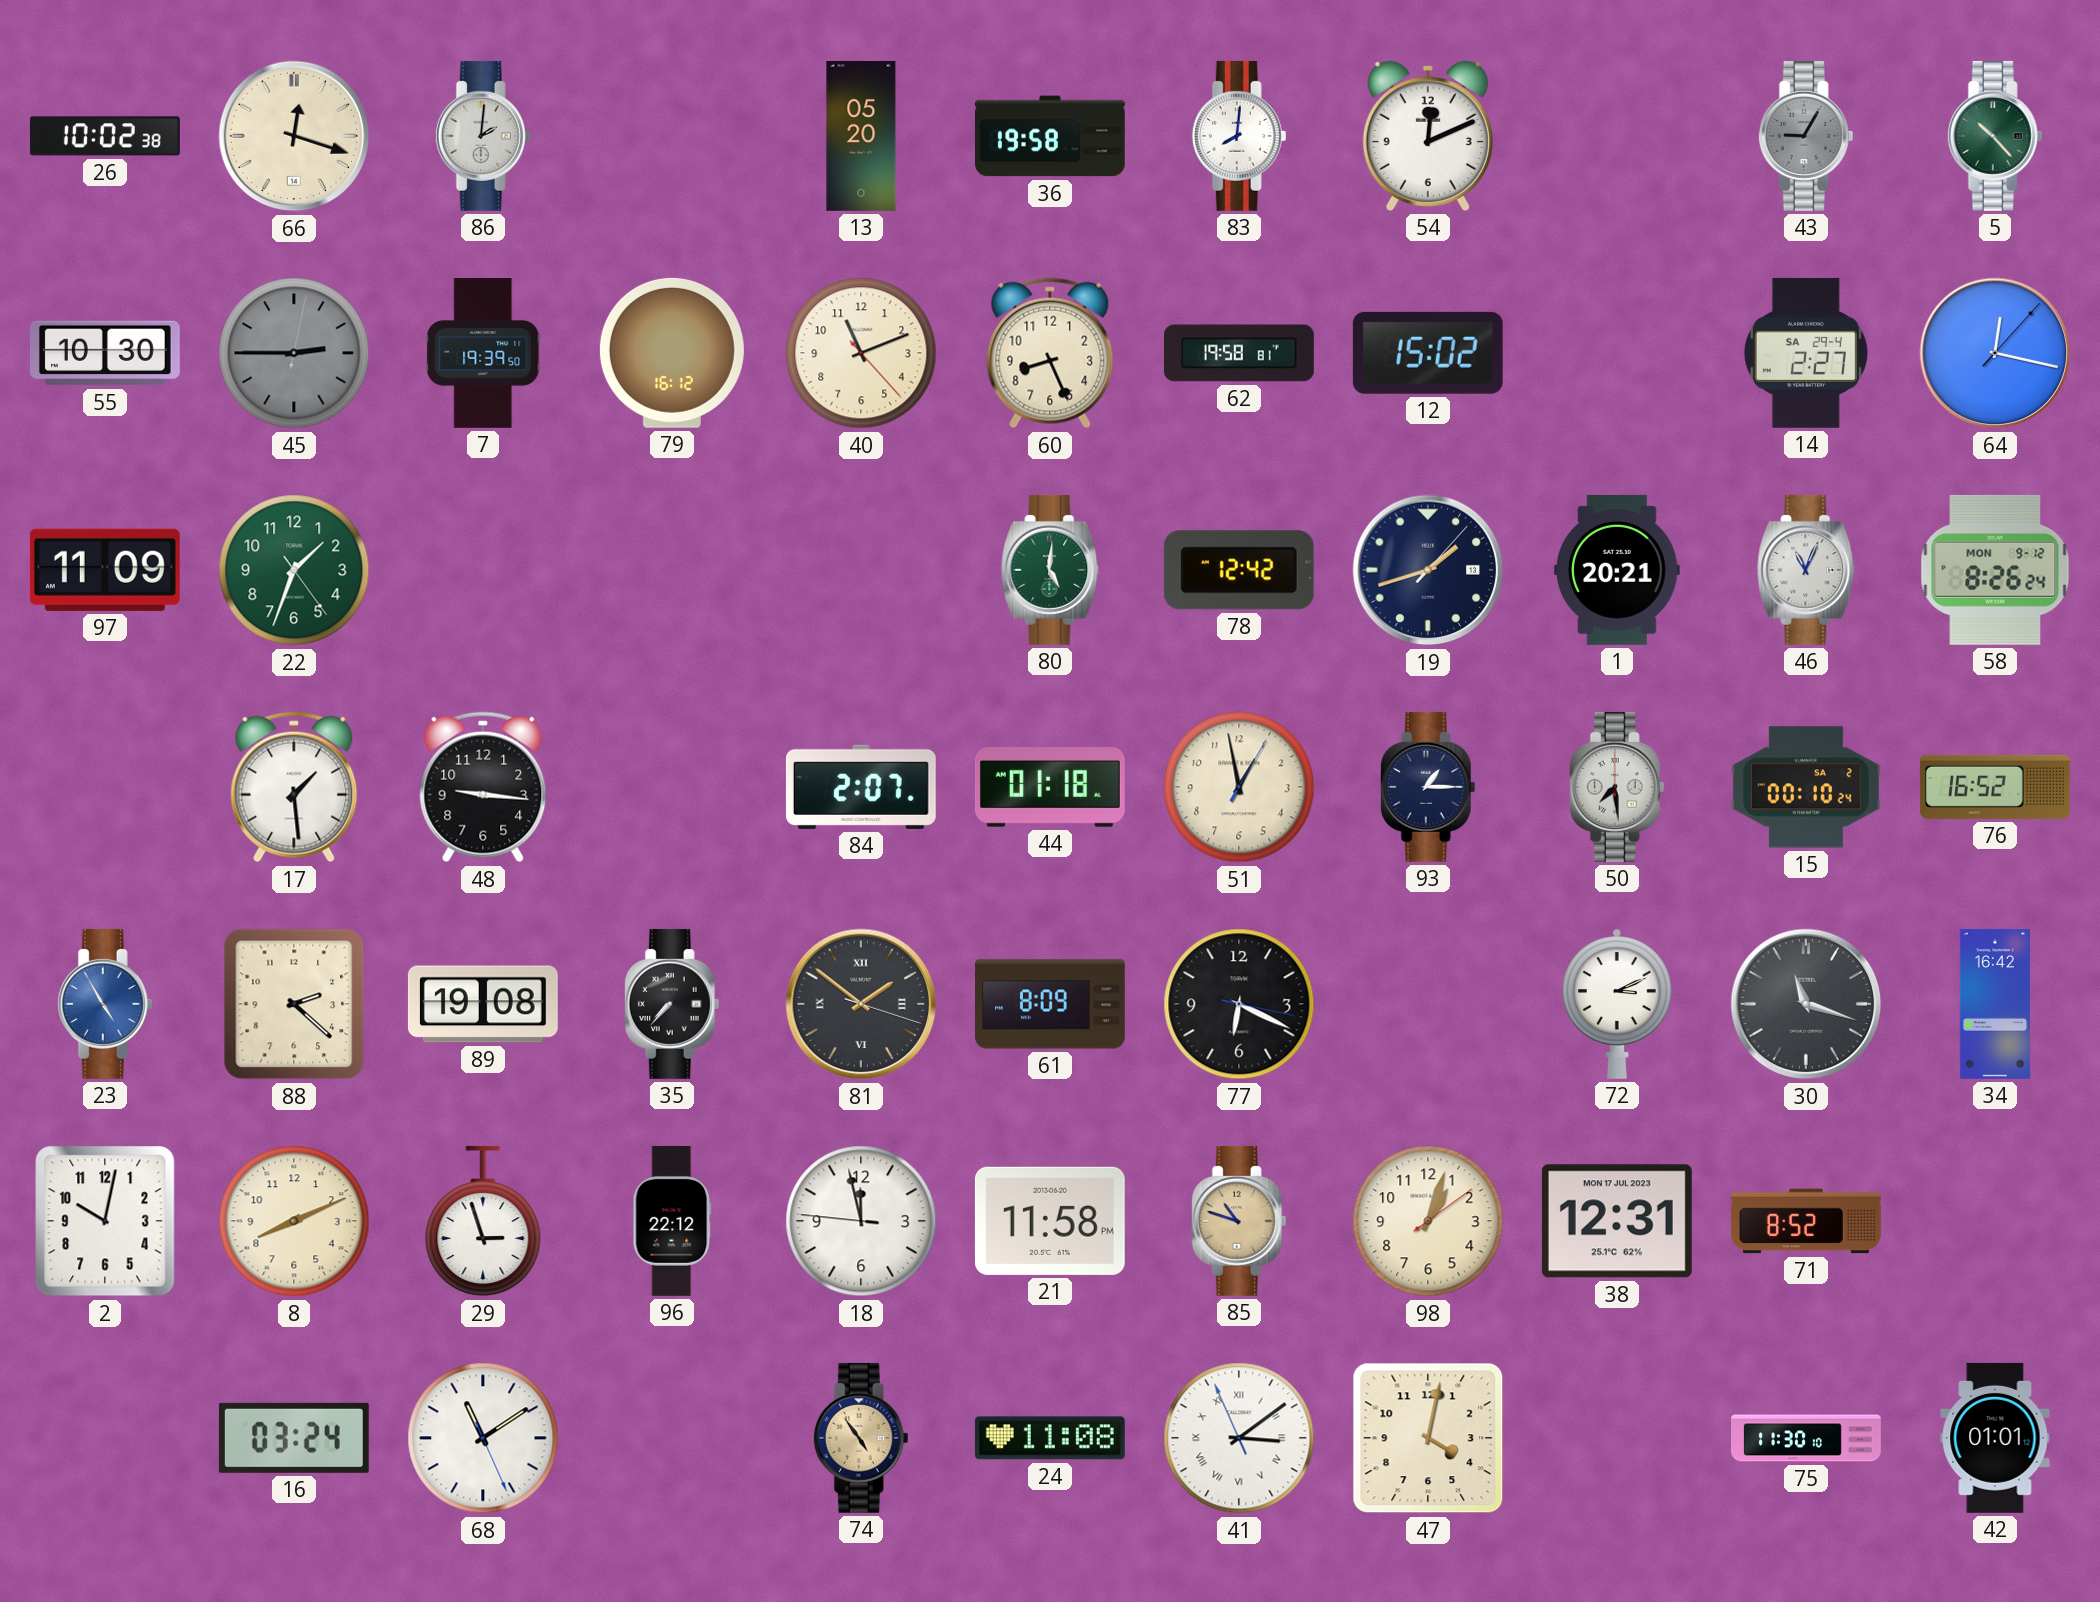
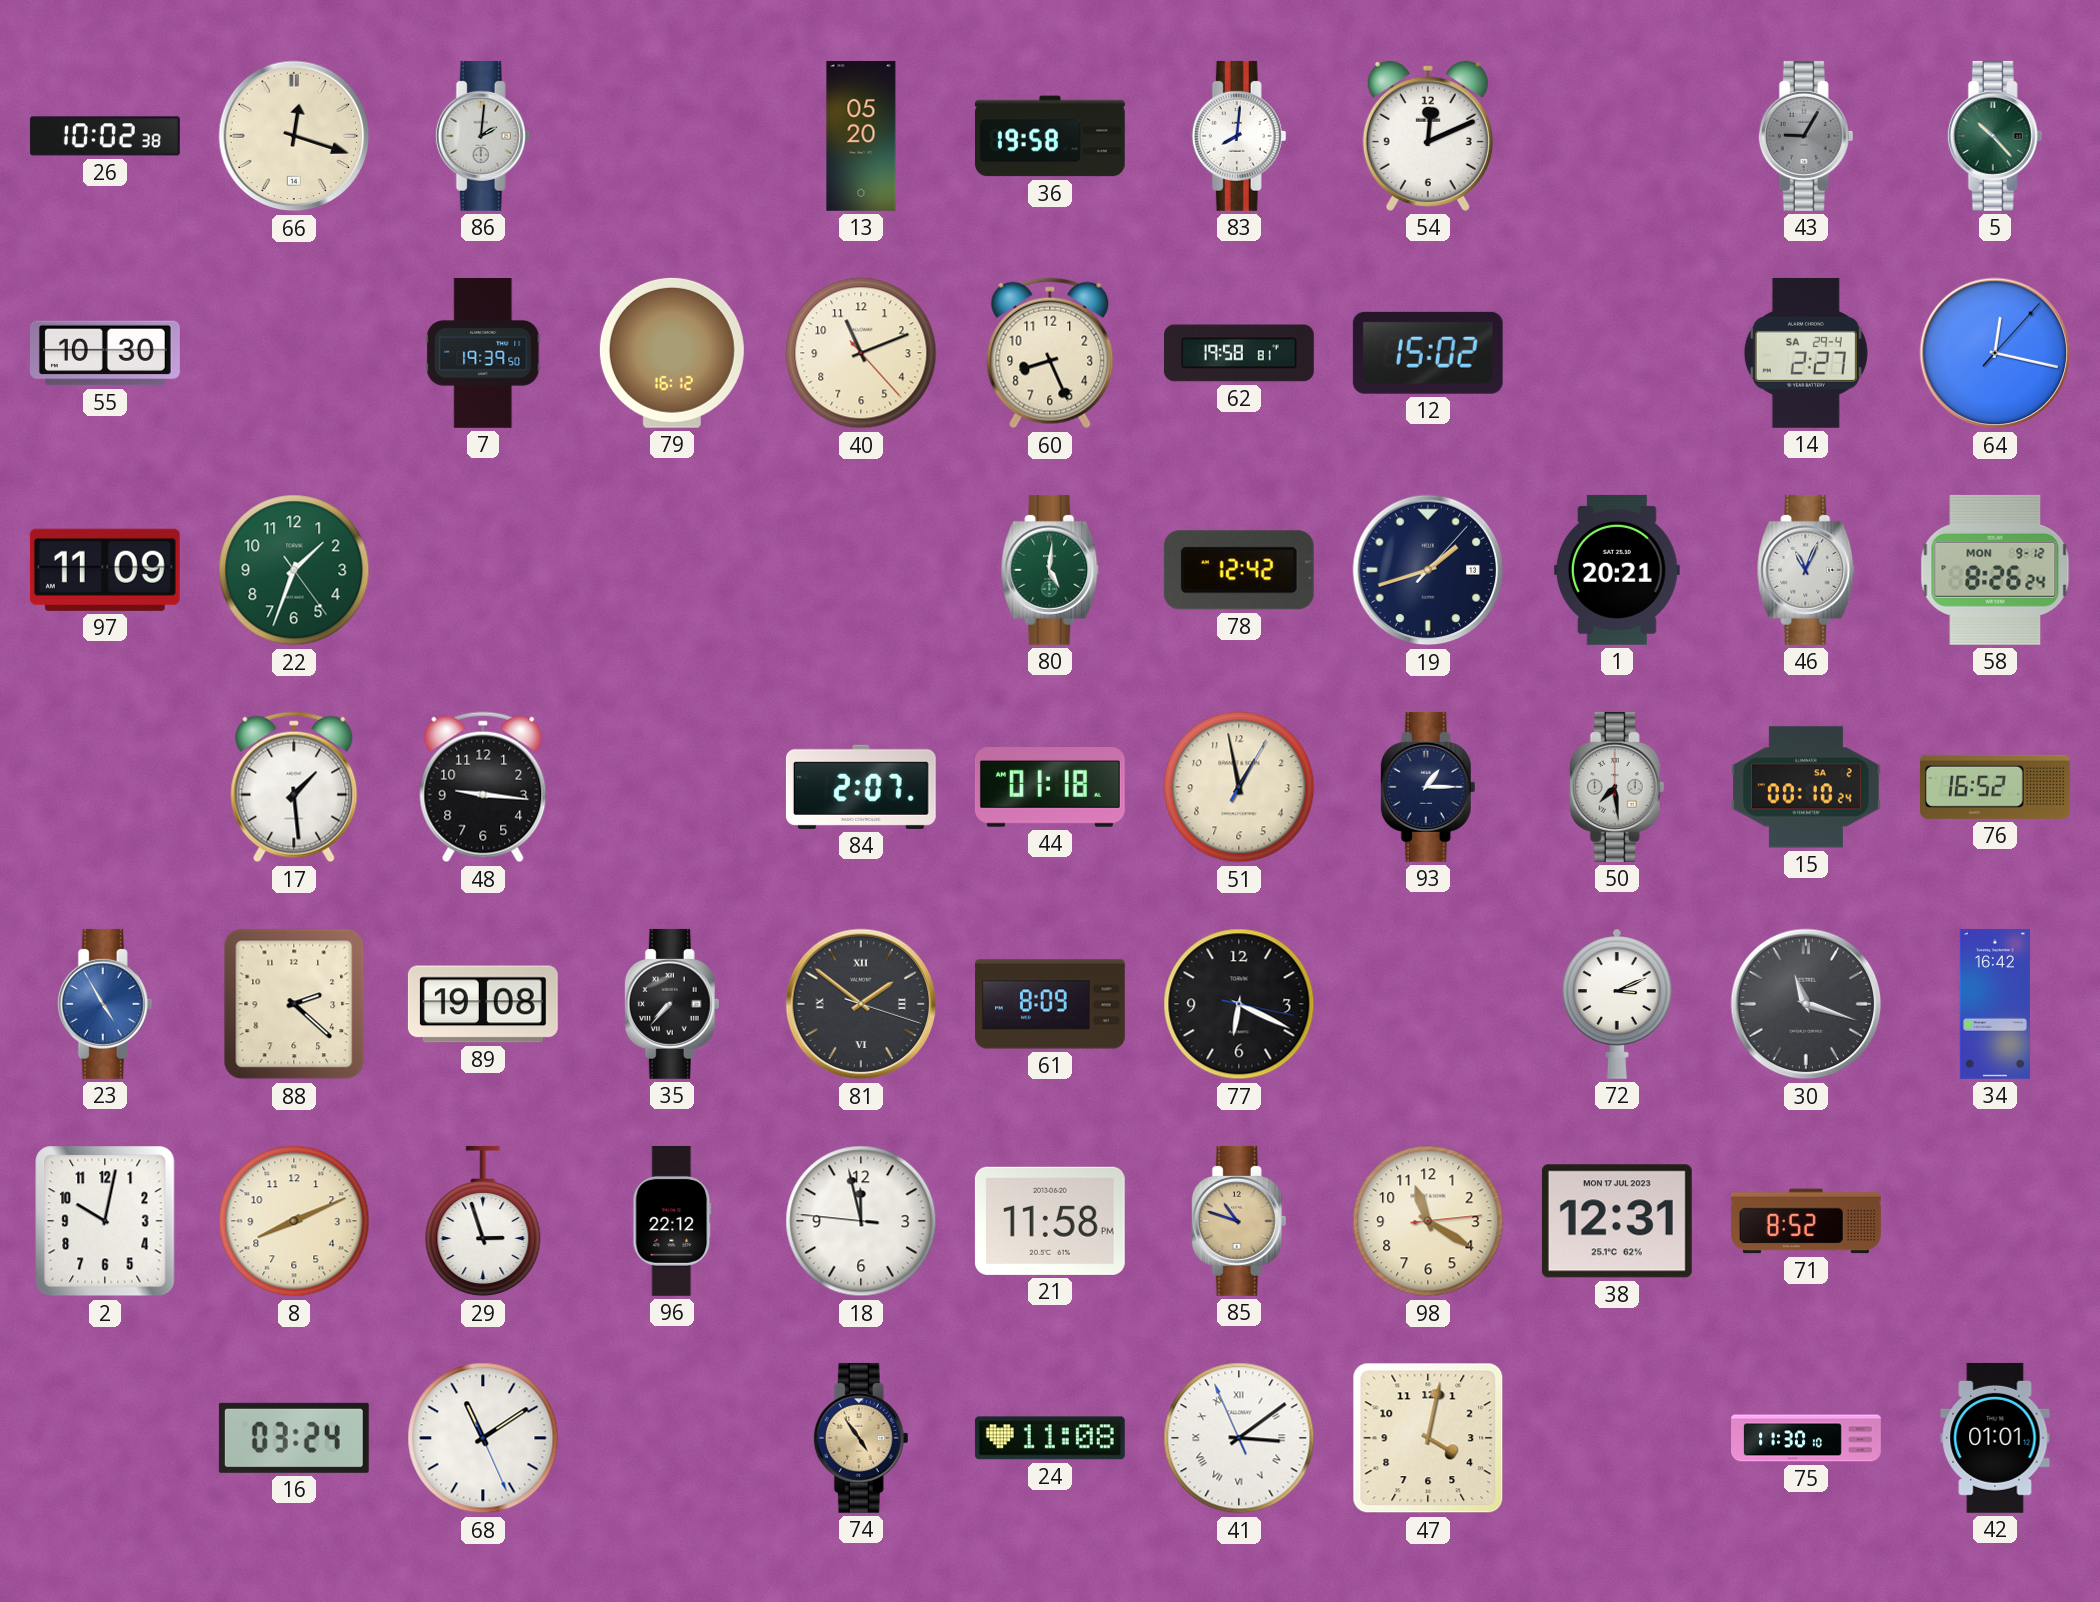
45: 2:45 -> none
98: 1:03 -> 11:20
